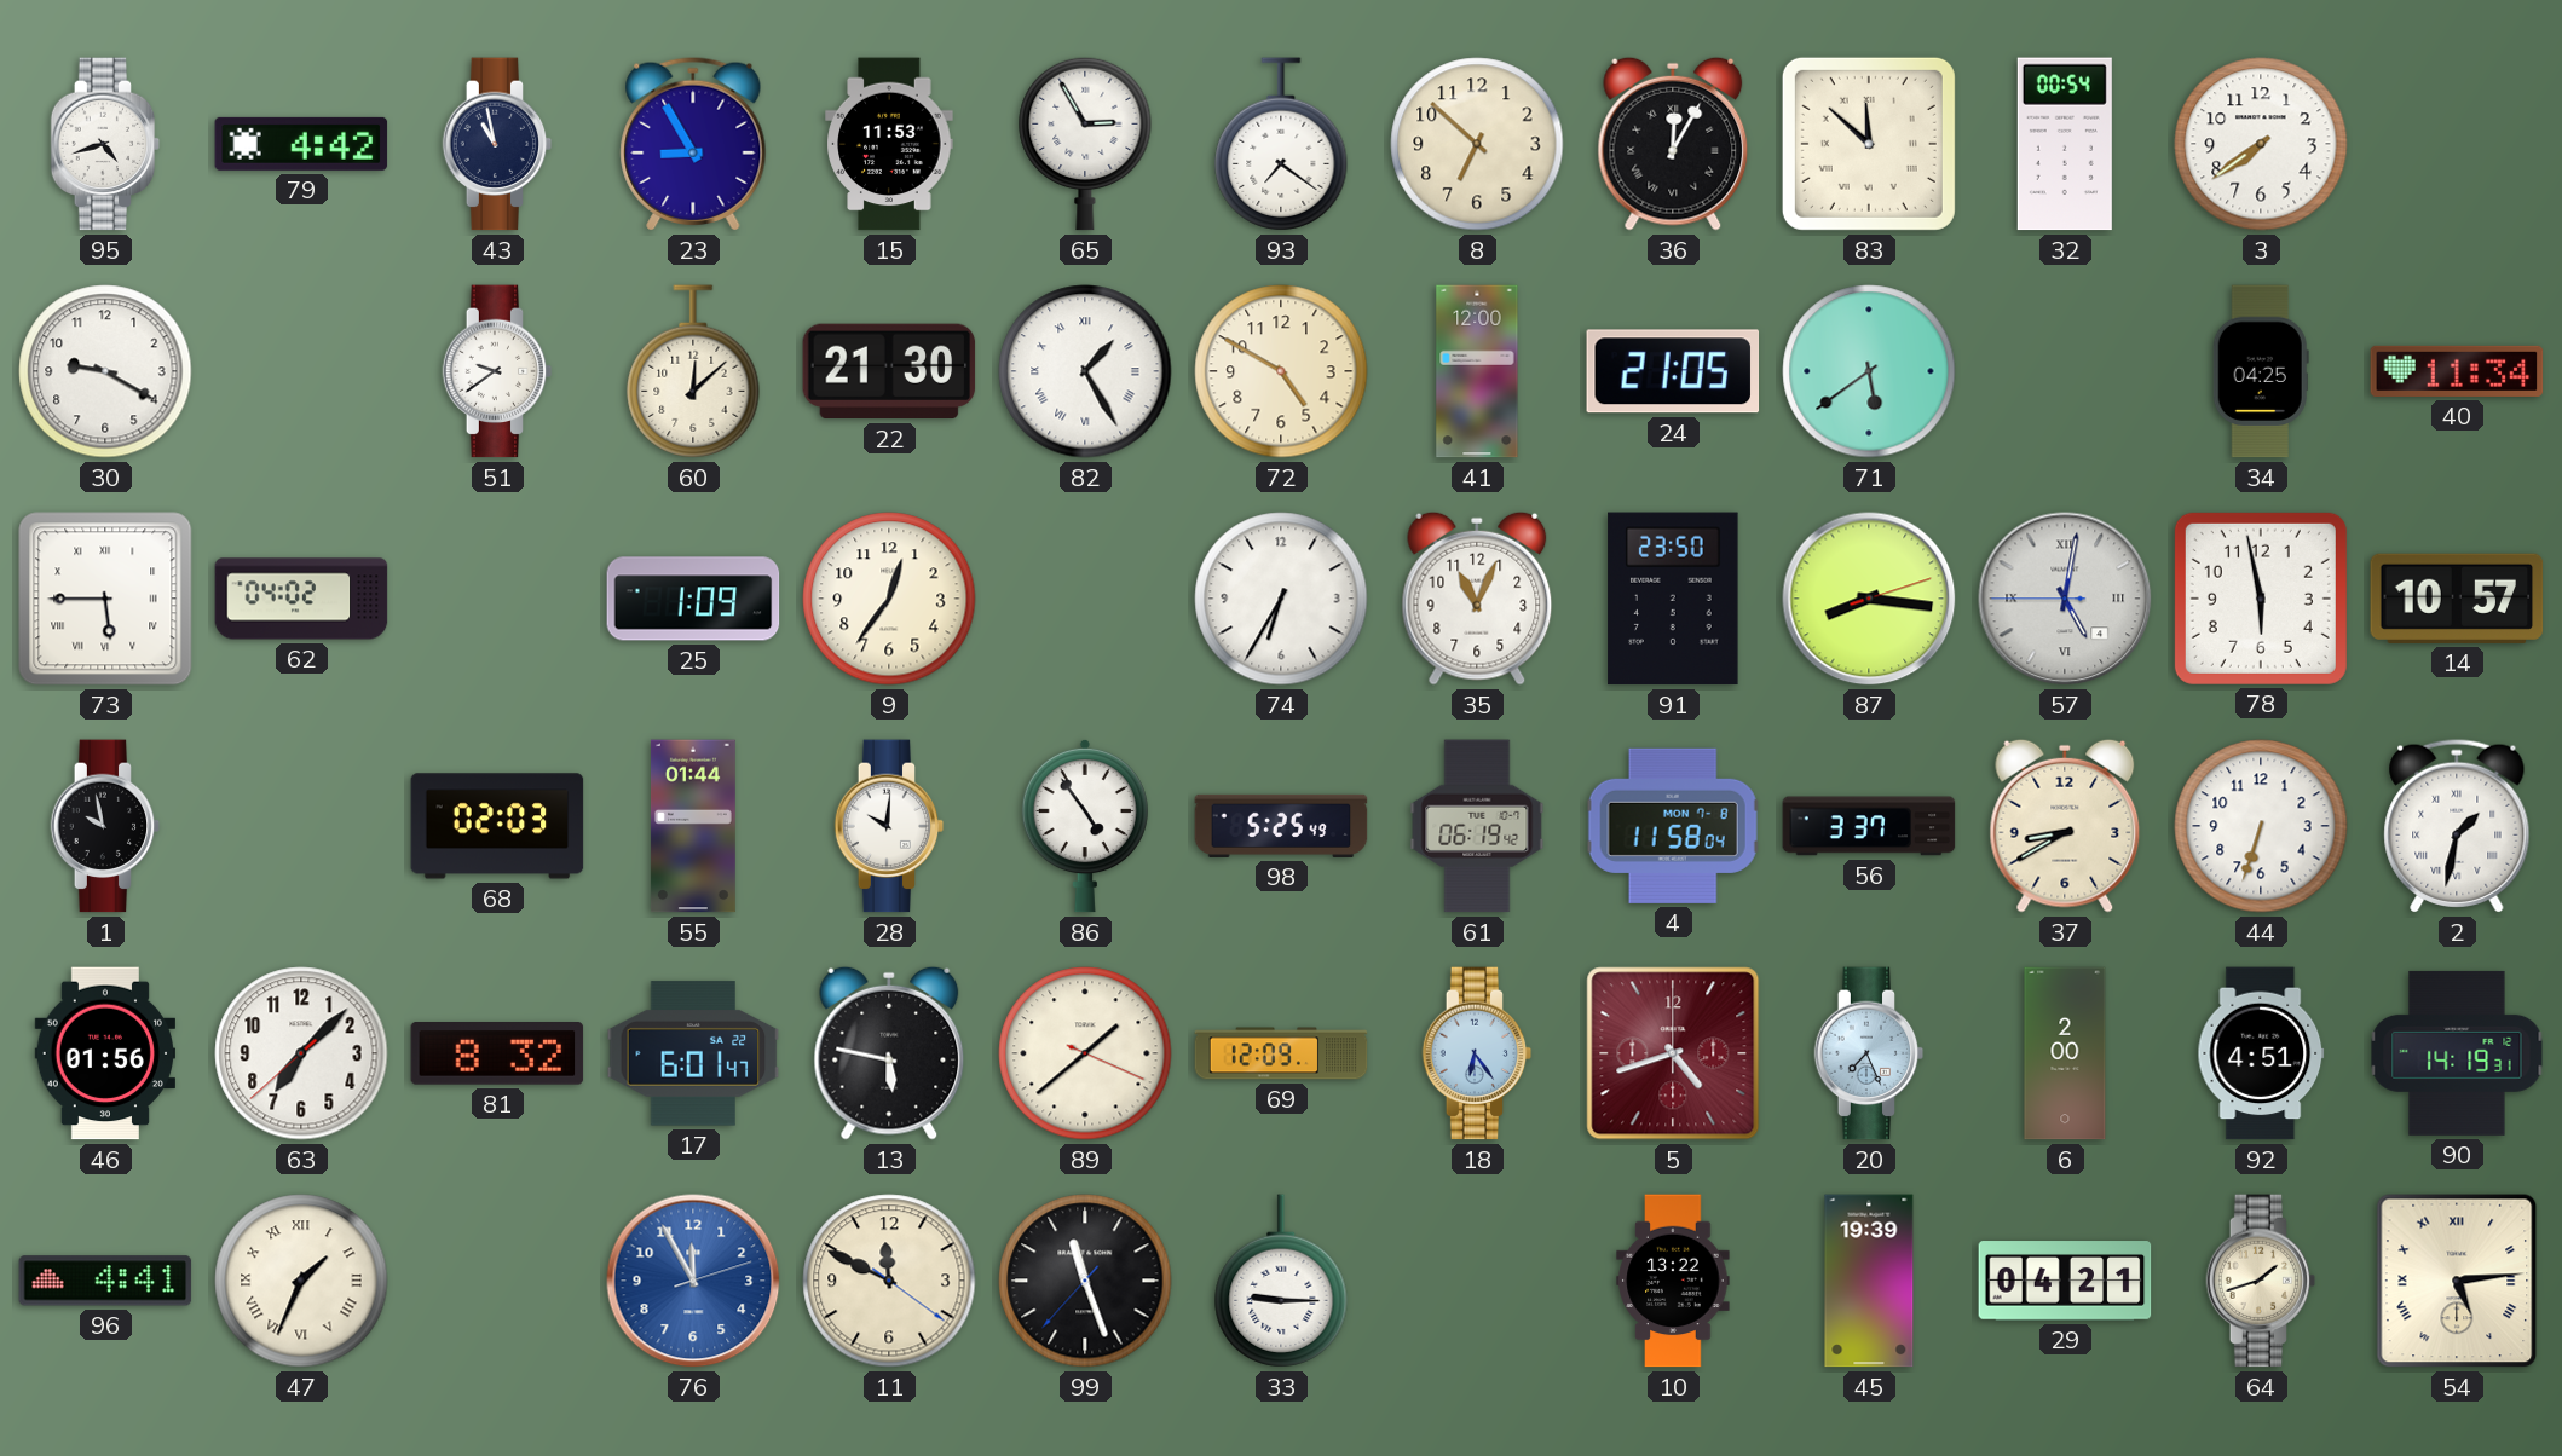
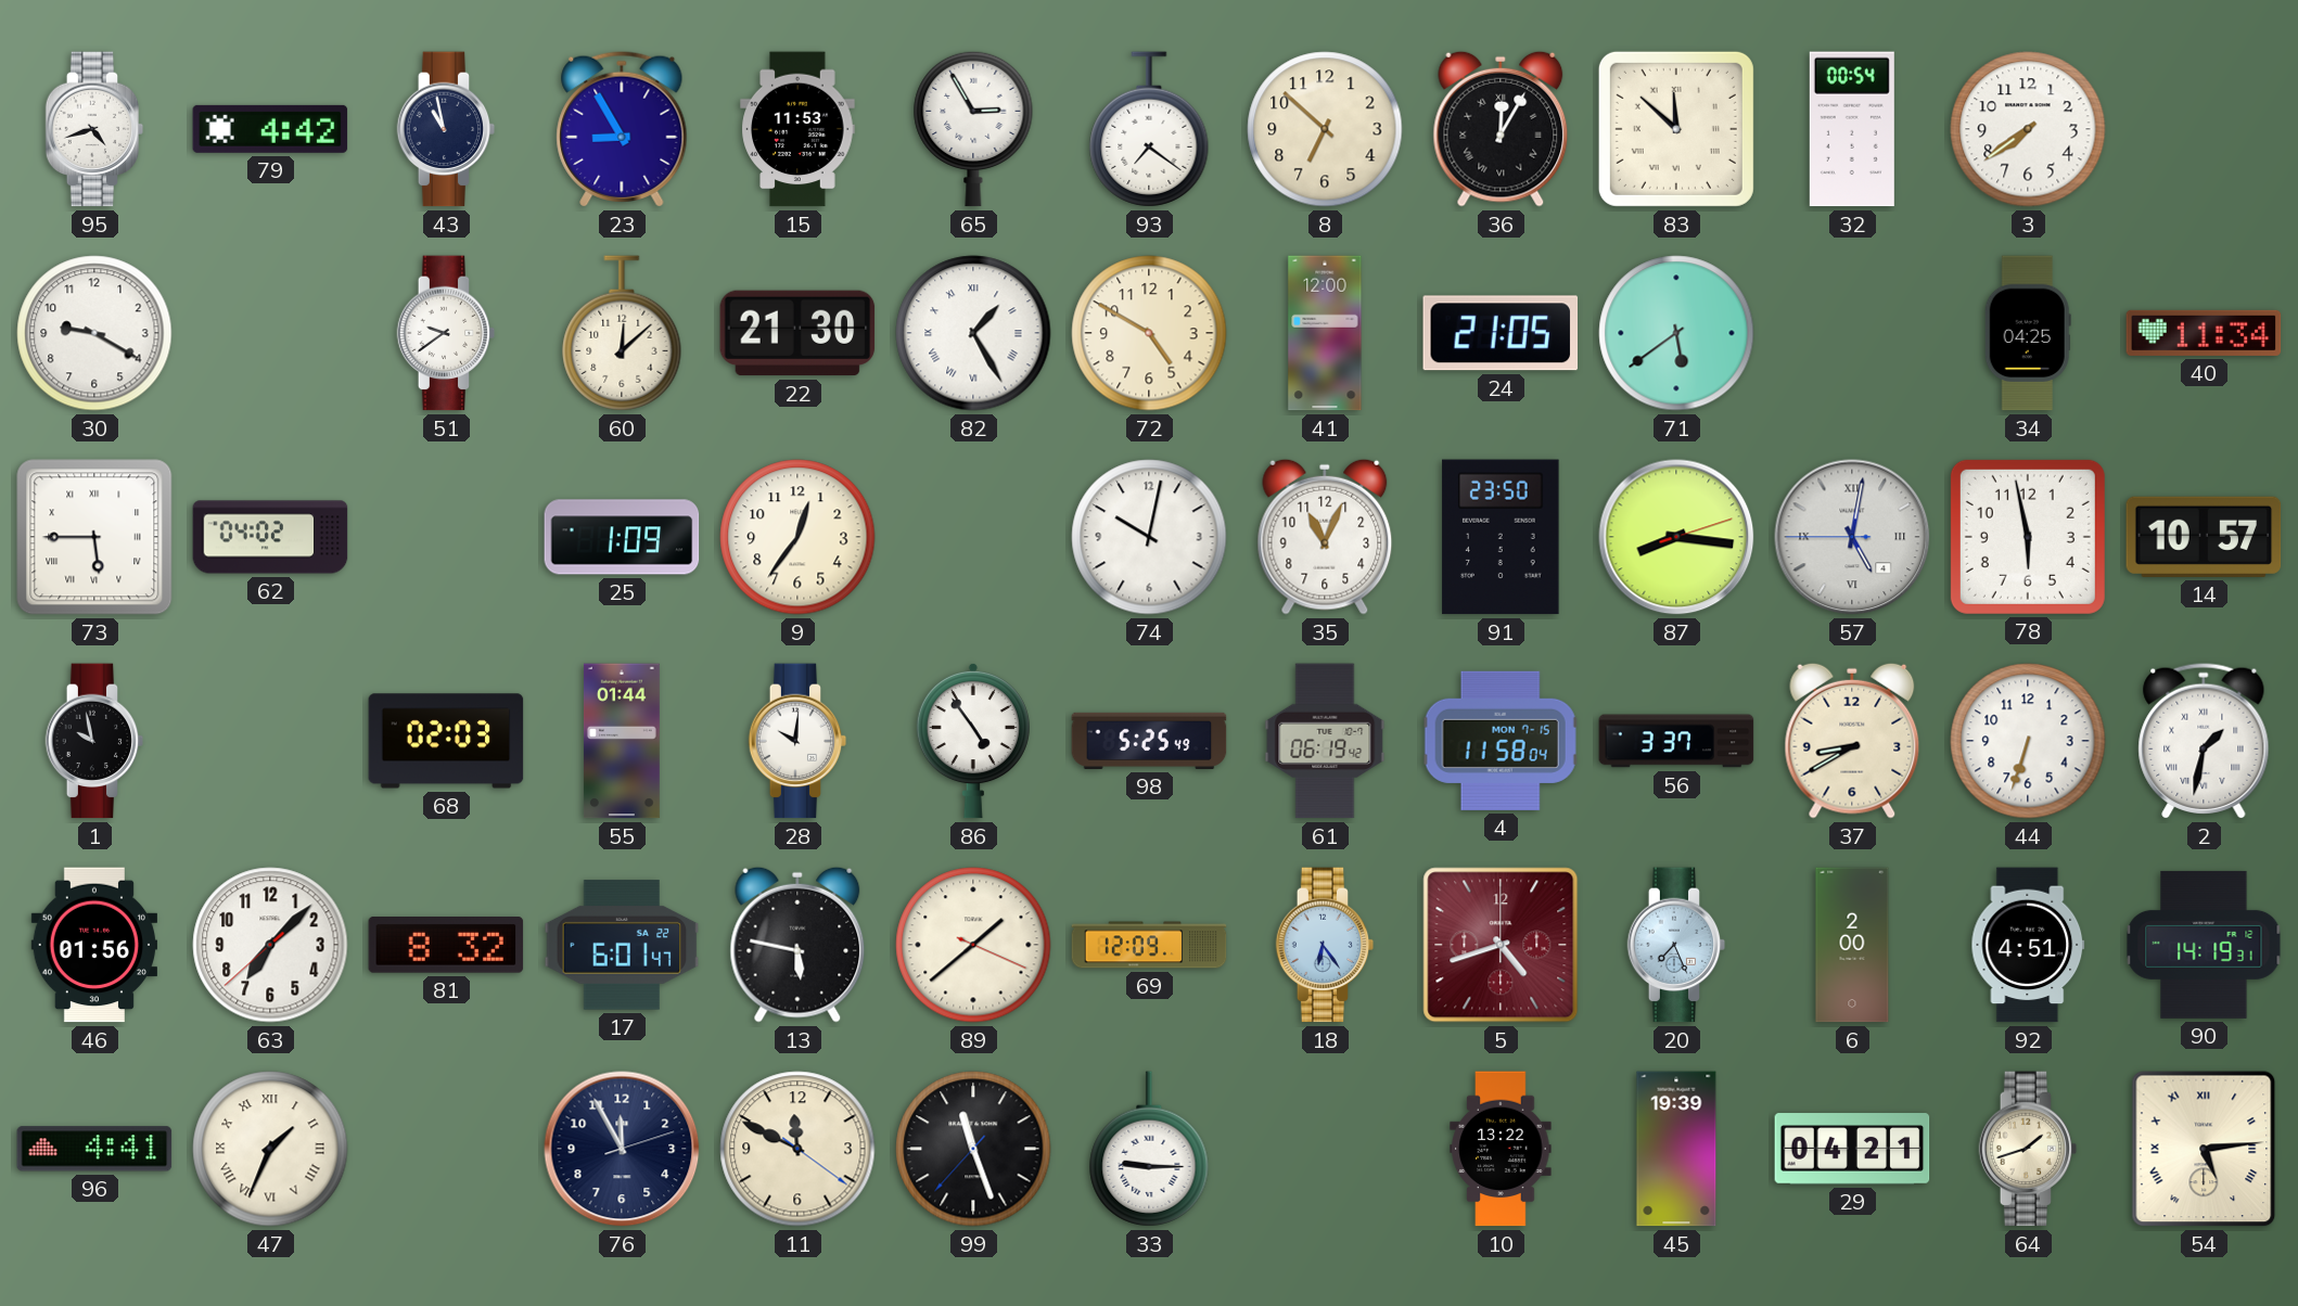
74: 6:35 -> 10:02
4 date: MON 7-8 -> MON 7-15
76 dial: blue -> navy
